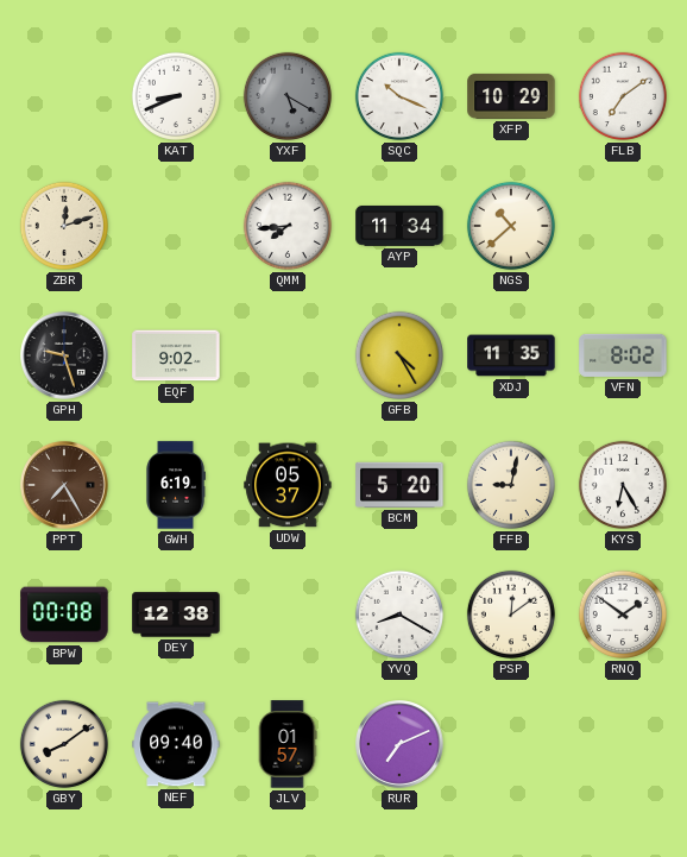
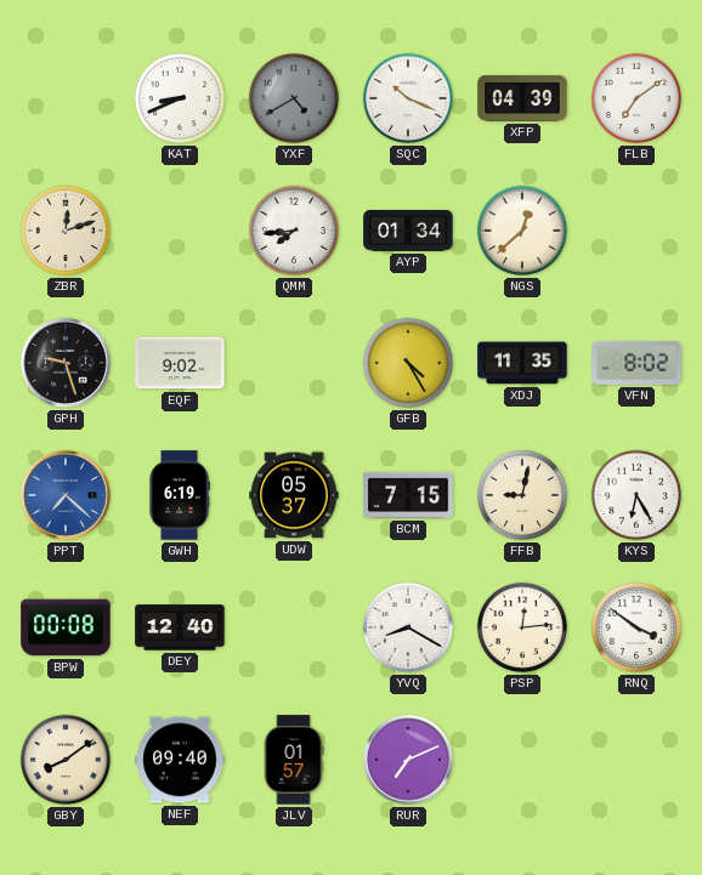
YXF: 5:20 -> 4:40
XFP: 10:29 -> 04:39
AYP: 11:34 -> 01:34
NGS: 10:38 -> 12:38
PPT: 7:25 -> 7:22
PPT dial: brown -> blue
BCM: 5:20 -> 7:15
DEY: 12:38 -> 12:40
PSP: 12:09 -> 12:14
RNQ: 1:51 -> 3:51
